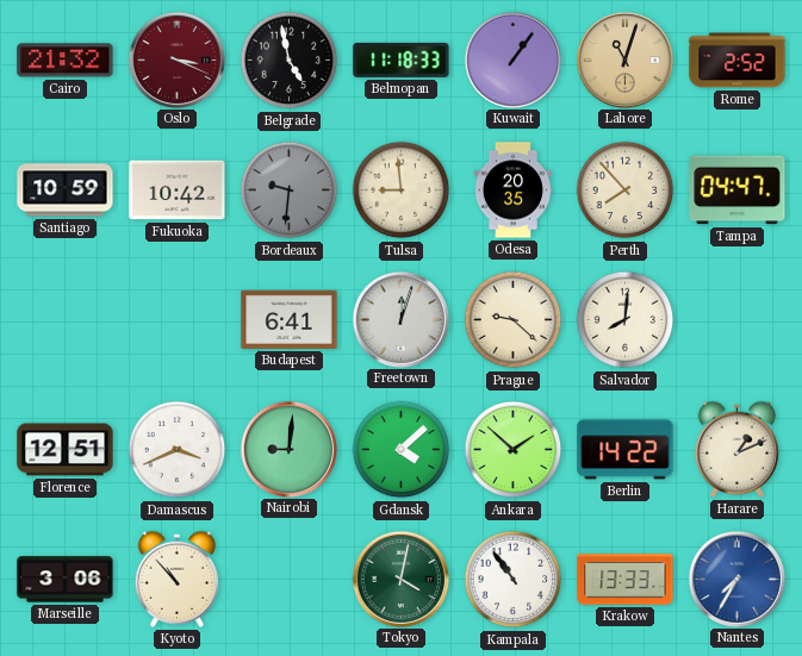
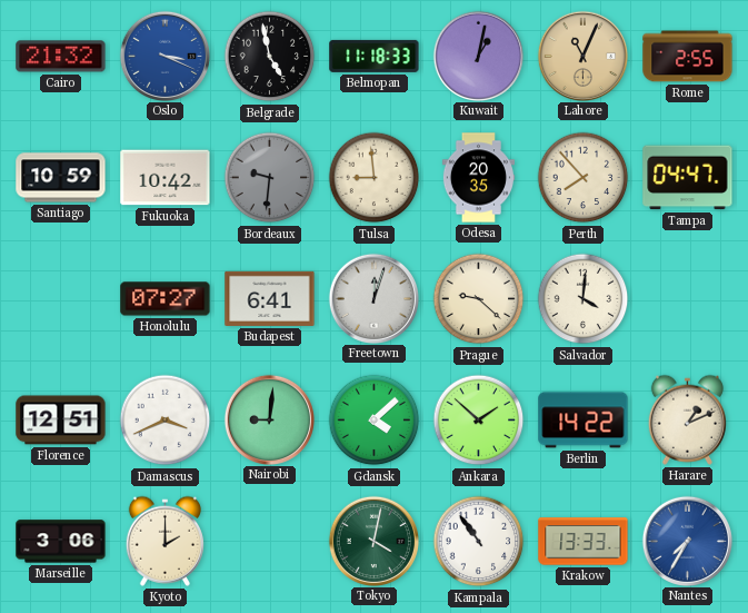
Oslo dial: burgundy -> blue
Kuwait: 1:06 -> 1:02
Lahore: 11:03 -> 11:04
Rome: 2:52 -> 2:55
Honolulu: none -> 07:27
Salvador: 8:01 -> 4:01
Kyoto: 10:53 -> 2:00
